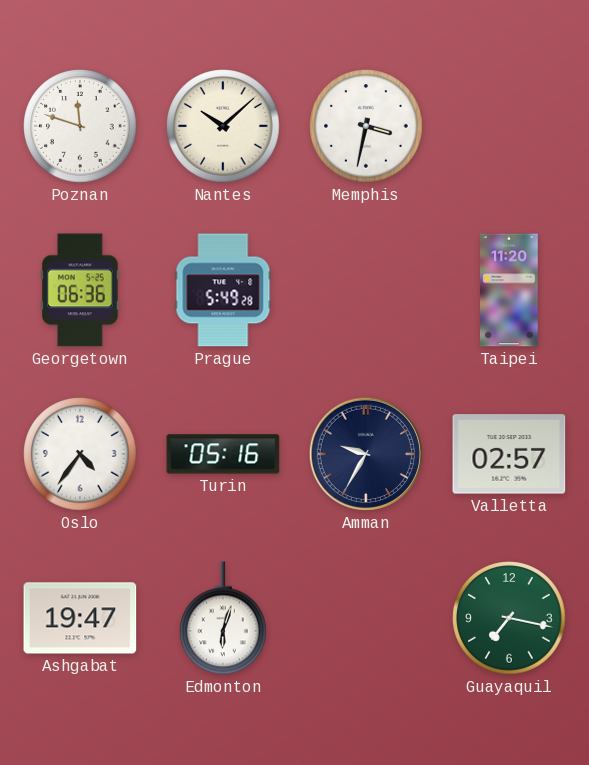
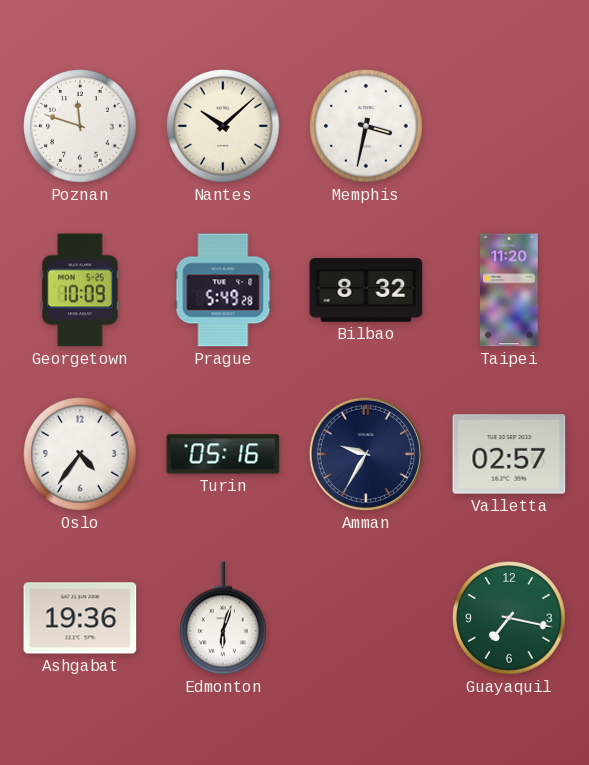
Georgetown: 06:36 -> 10:09
Bilbao: none -> 8:32
Ashgabat: 19:47 -> 19:36
